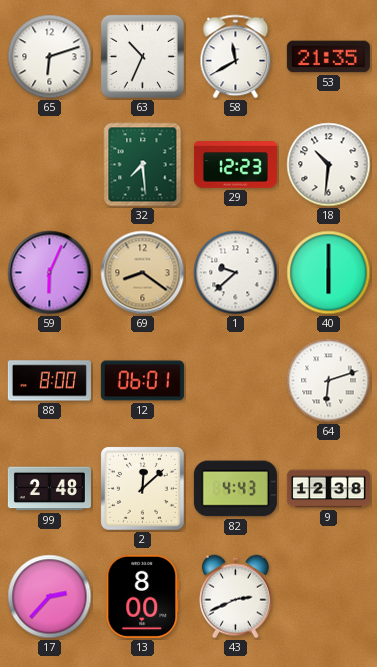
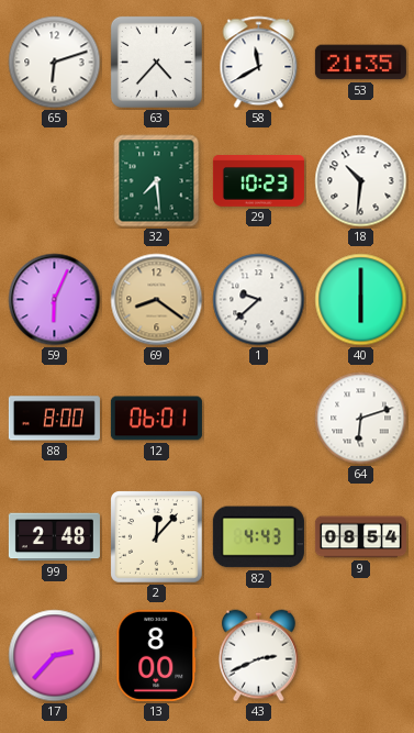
63: 10:34 -> 4:37
29: 12:23 -> 10:23
2: 12:08 -> 12:07
9: 12:38 -> 08:54
